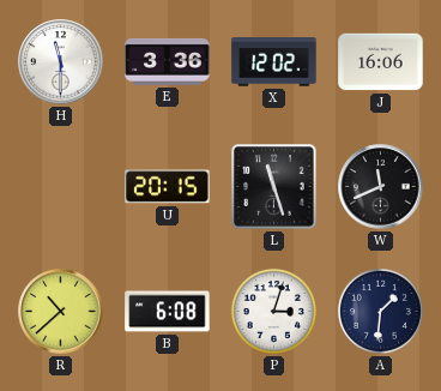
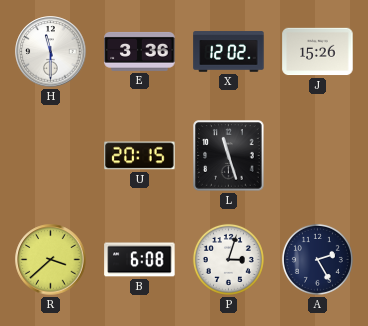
J: 16:06 -> 15:26
W: 11:41 -> none
R: 10:38 -> 3:38
A: 1:31 -> 2:25
